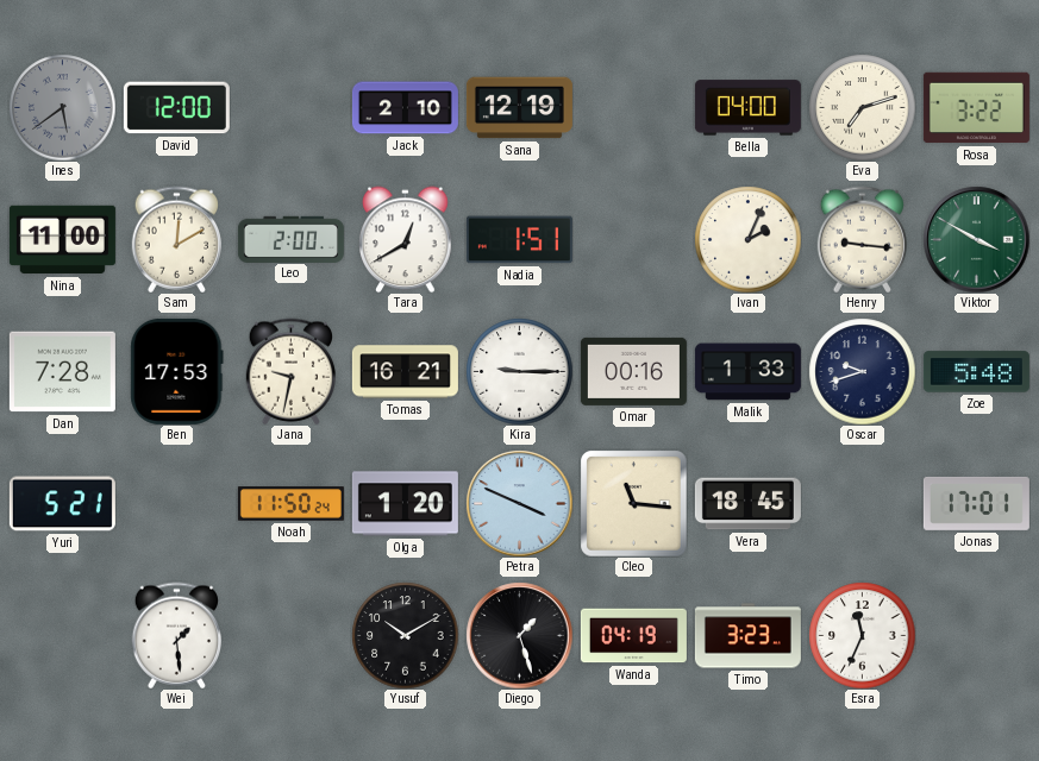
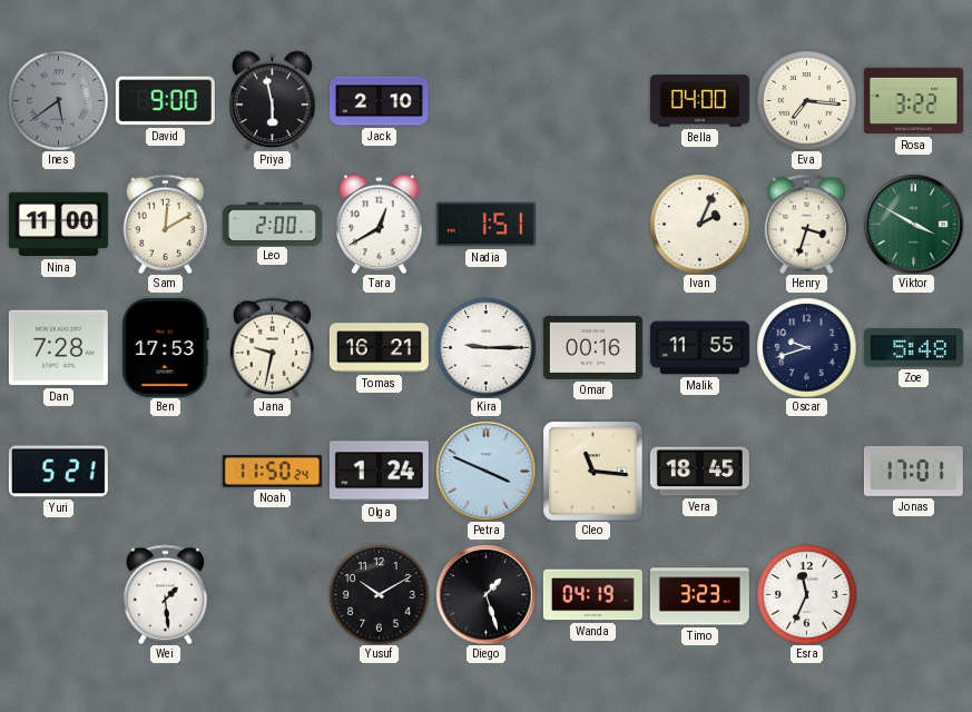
David: 12:00 -> 9:00
Priya: none -> 5:58
Sana: 12:19 -> none
Eva: 7:12 -> 7:16
Henry: 9:16 -> 3:33
Malik: 1:33 -> 11:55
Olga: 1:20 -> 1:24
